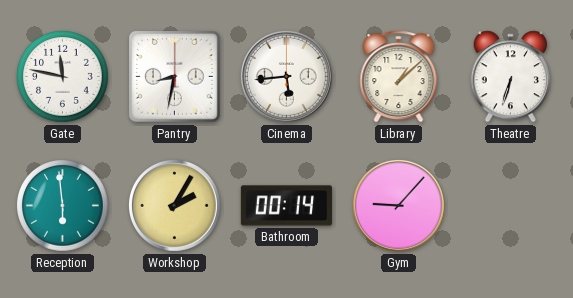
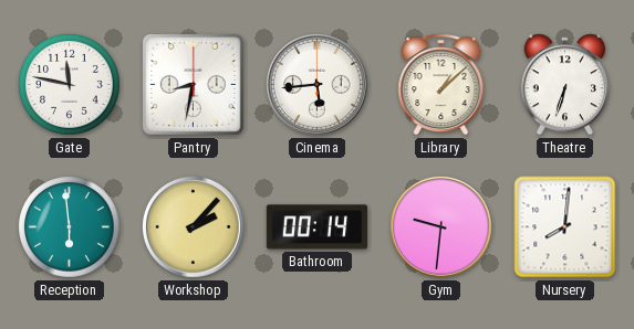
Workshop: 2:05 -> 2:07
Gym: 9:07 -> 9:31
Nursery: none -> 8:01
